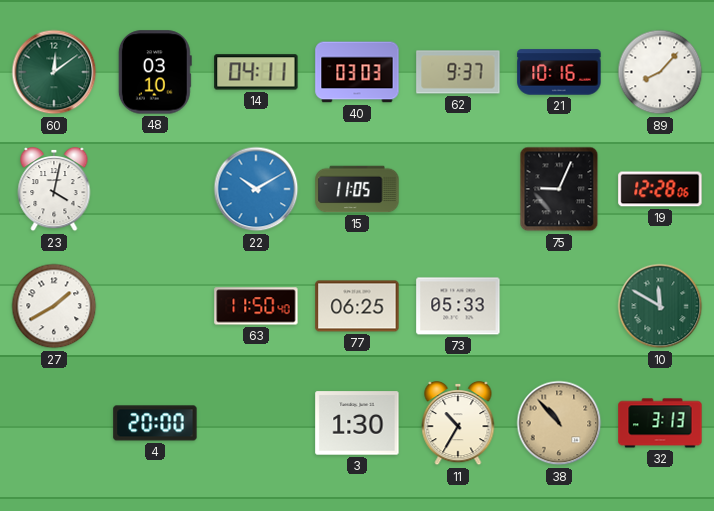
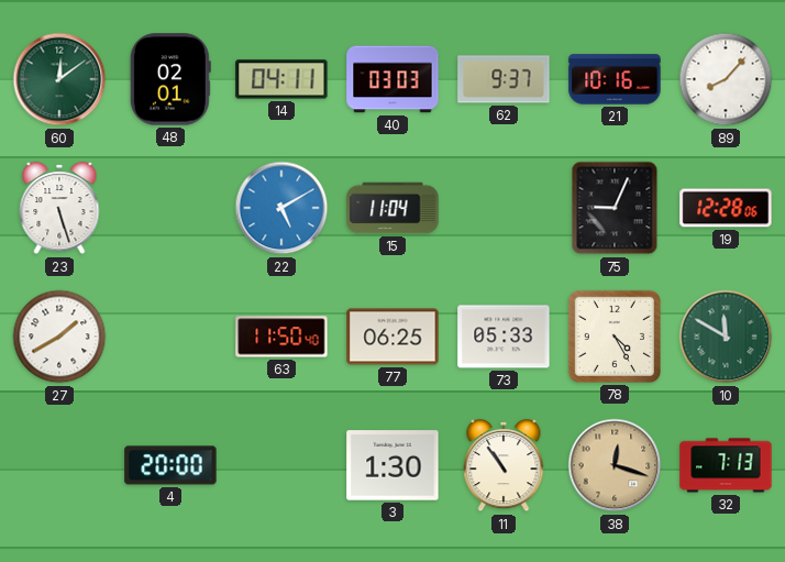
48: 03:10 -> 02:01
23: 4:02 -> 5:27
22: 10:10 -> 5:10
15: 11:05 -> 11:04
78: none -> 4:25
11: 10:35 -> 10:54
38: 10:53 -> 12:18
32: 3:13 -> 7:13
